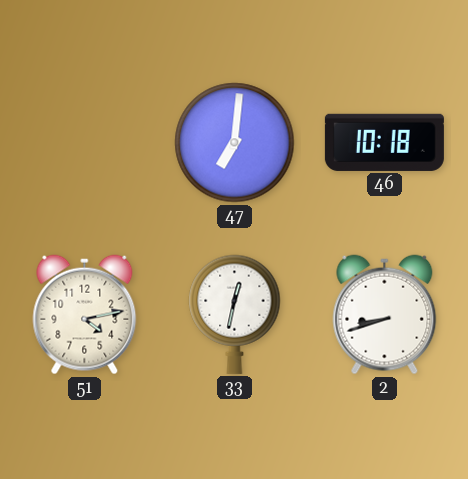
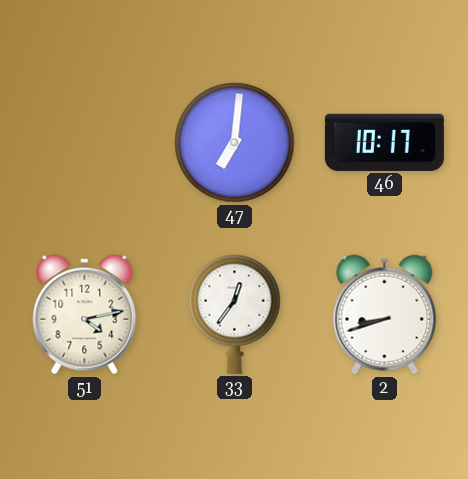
46: 10:18 -> 10:17
33: 12:32 -> 12:36
